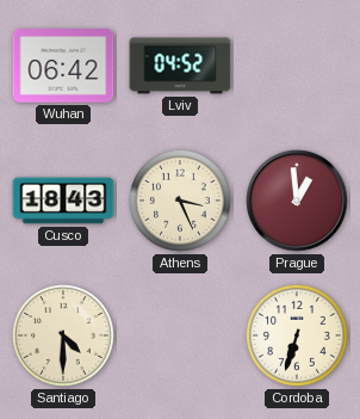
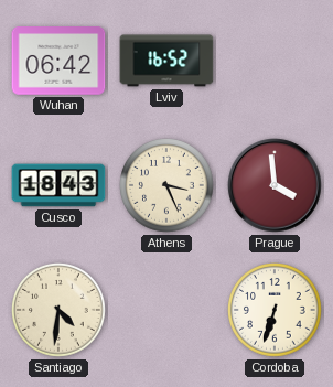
Lviv: 04:52 -> 16:52
Prague: 12:59 -> 3:59
Santiago: 4:30 -> 4:31
